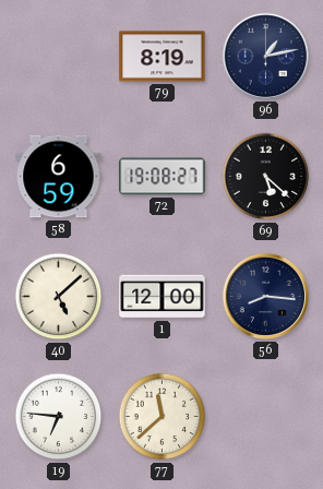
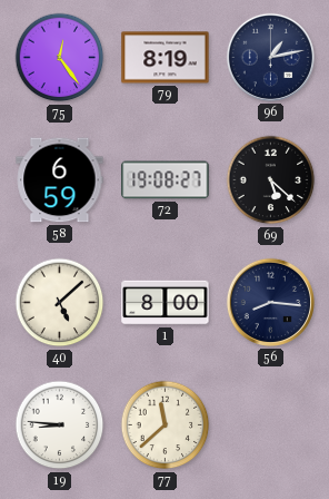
75: none -> 12:24
1: 12:00 -> 8:00
19: 6:46 -> 8:46
